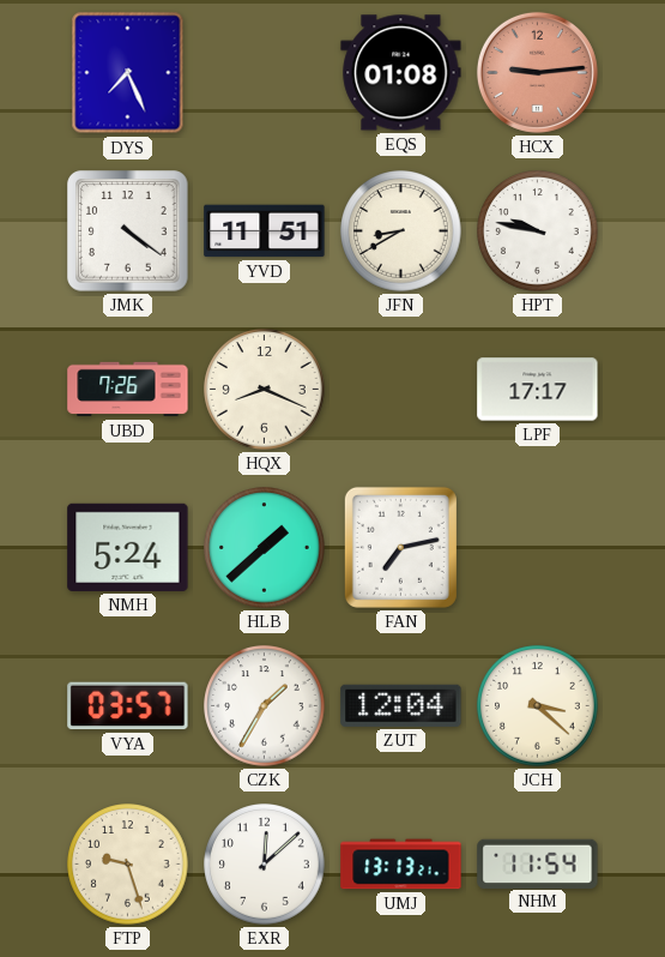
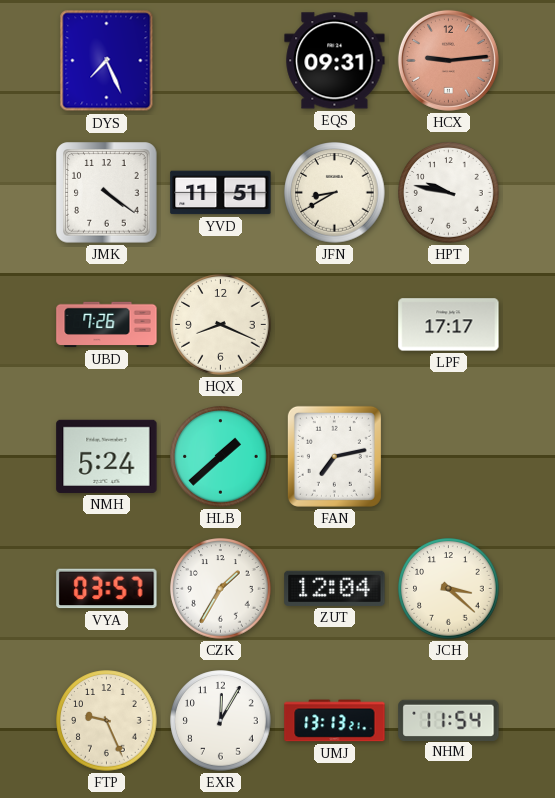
EQS: 01:08 -> 09:31
FTP: 9:27 -> 9:26
EXR: 12:08 -> 12:05
